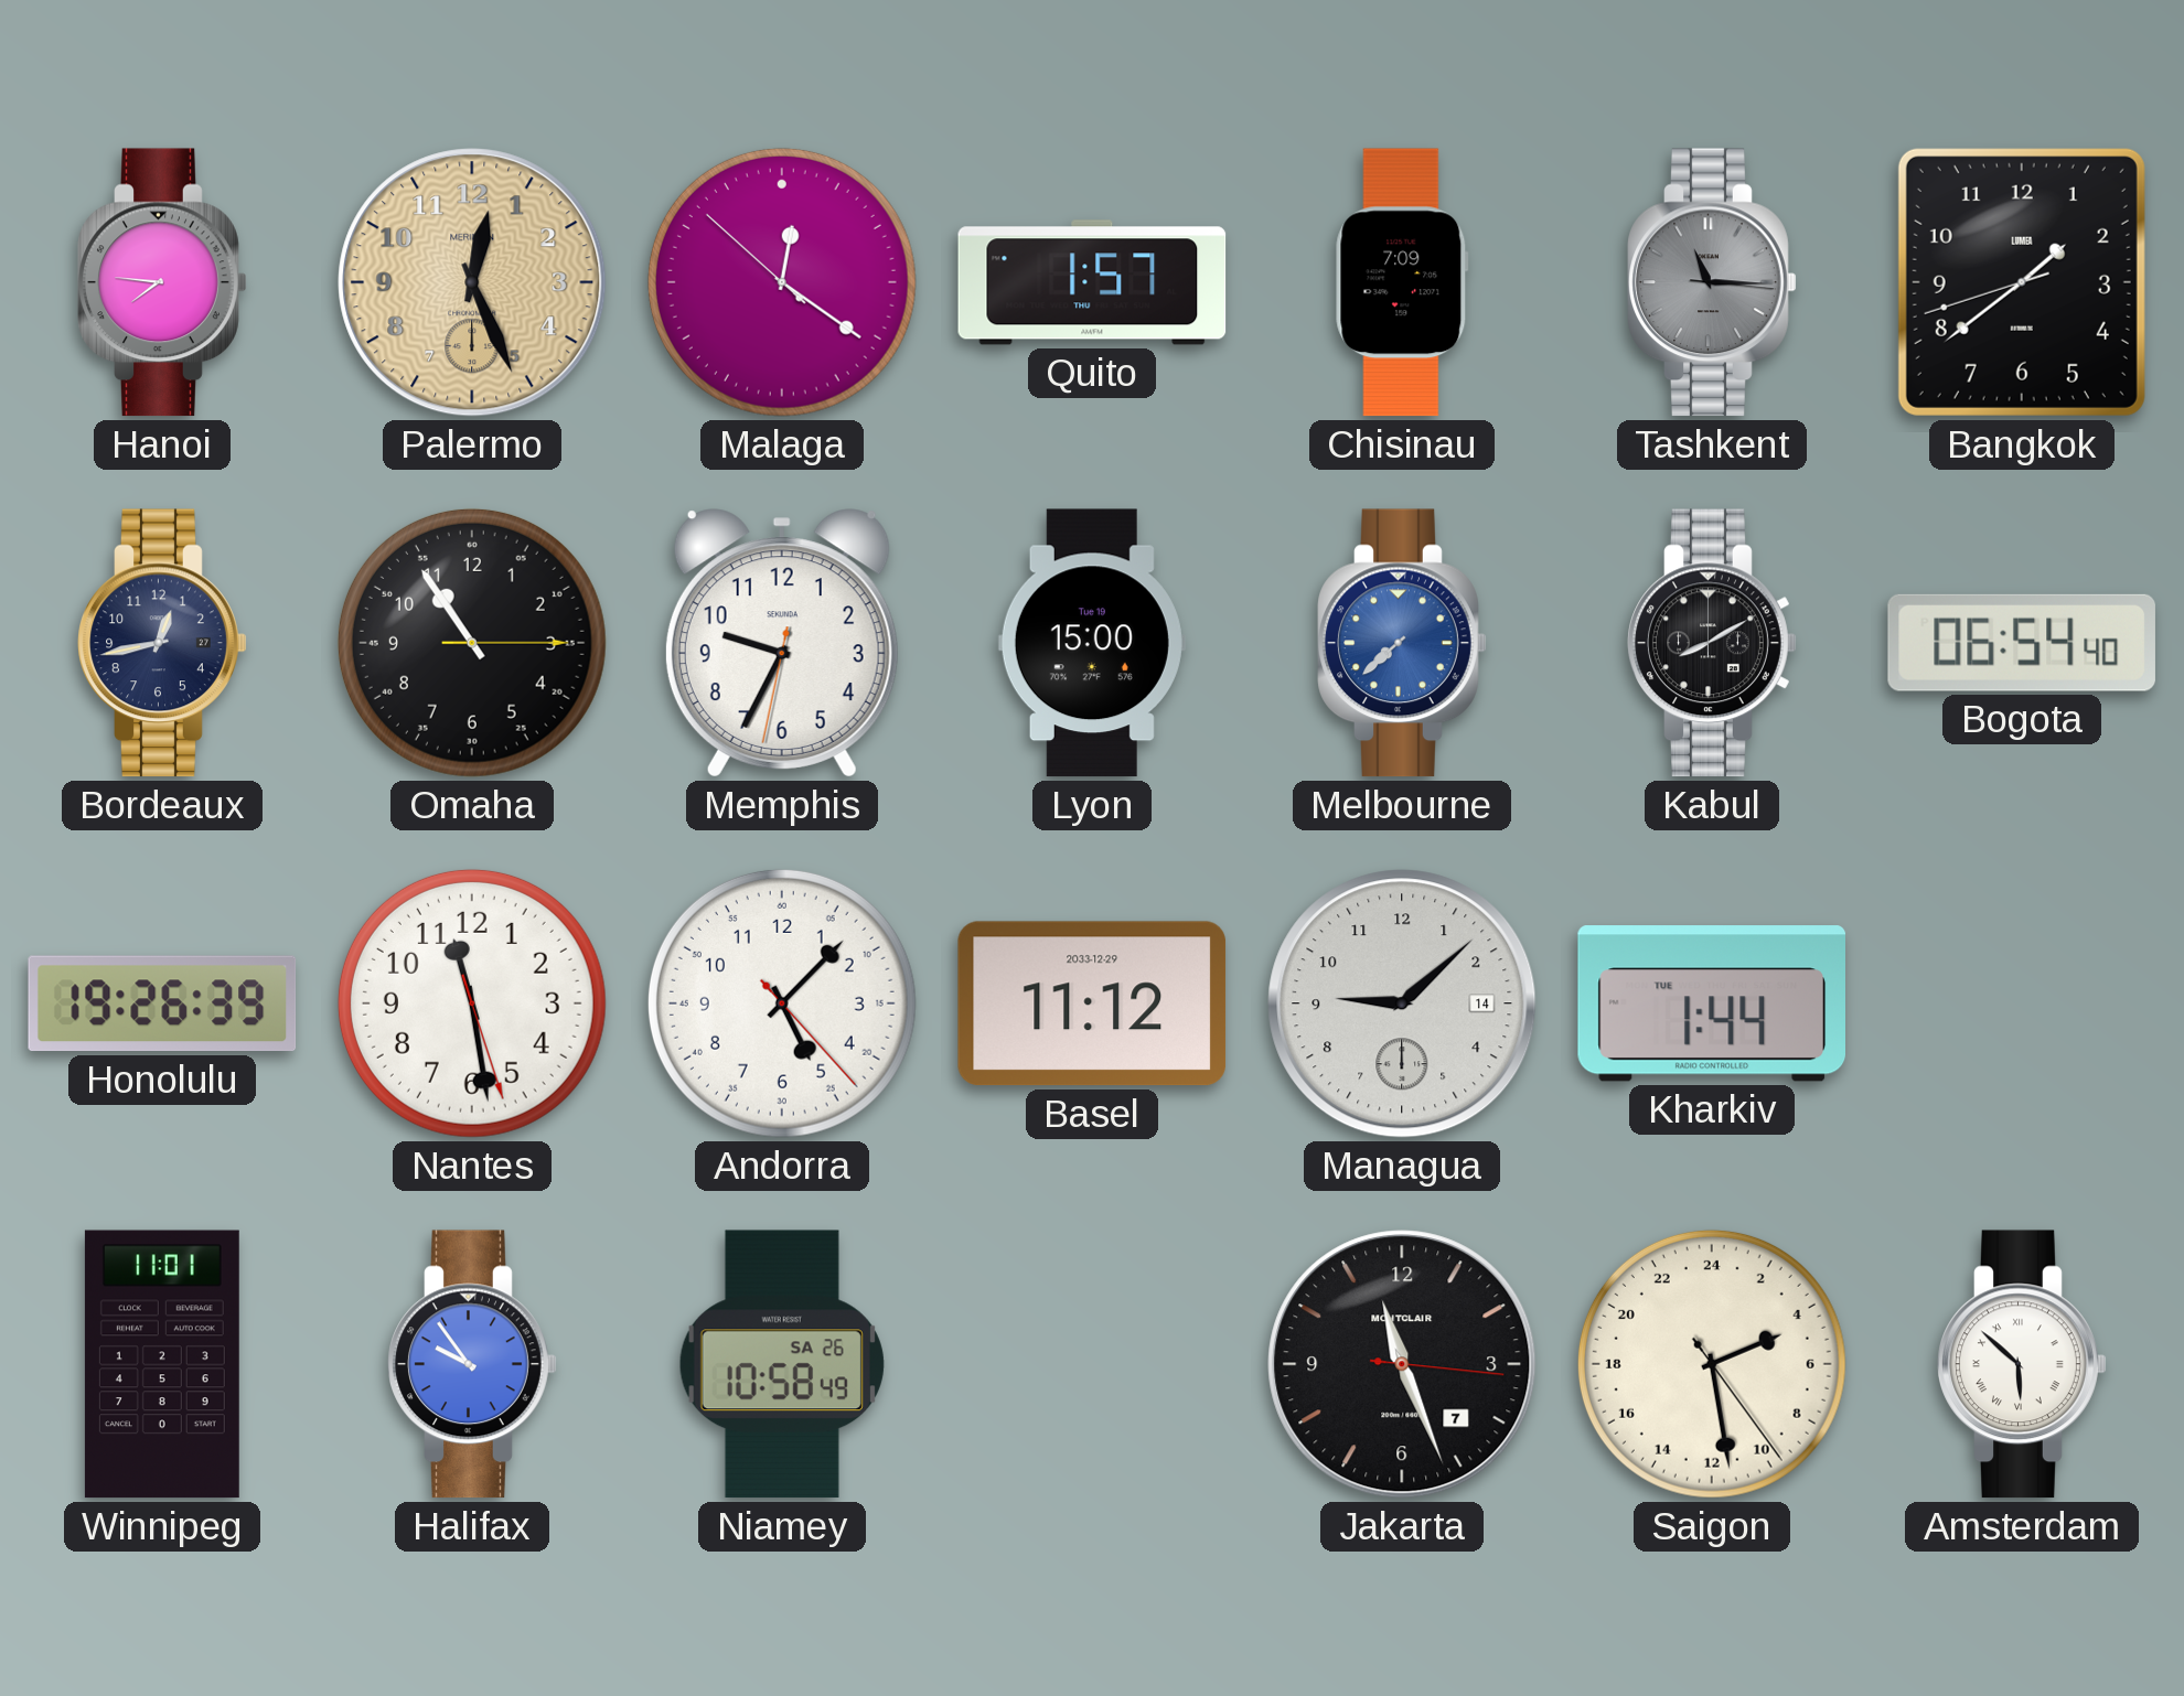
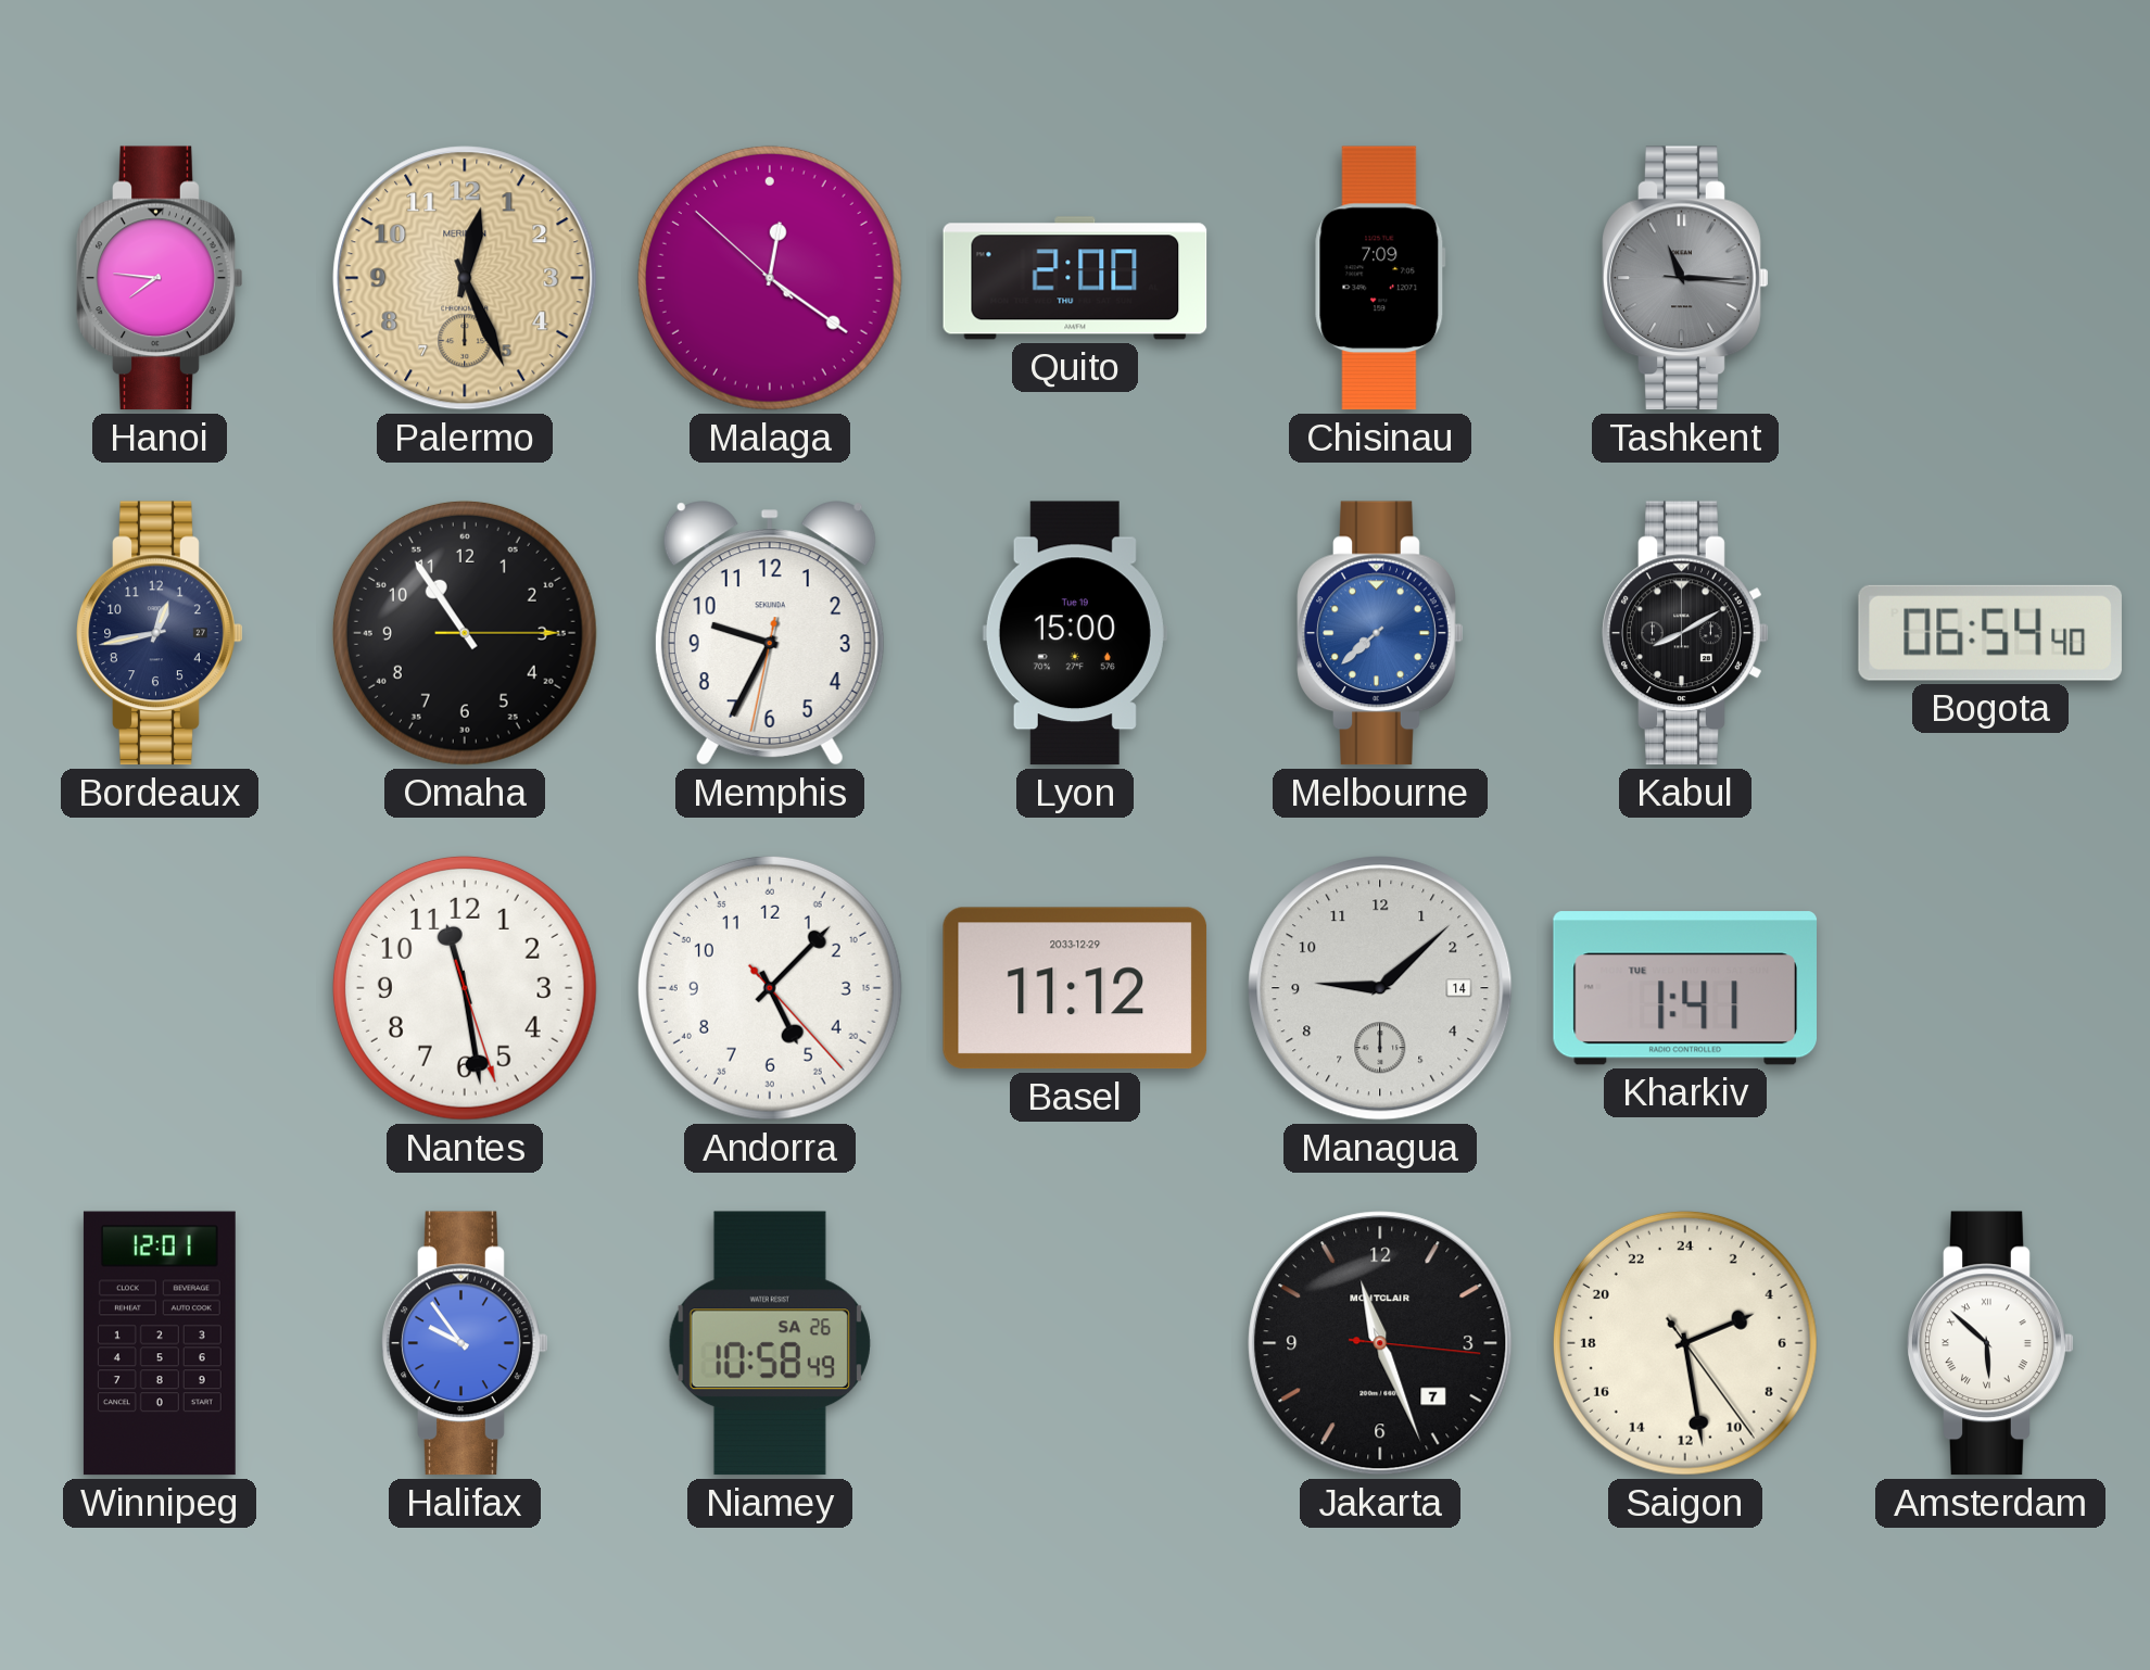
Quito: 1:57 -> 2:00
Bangkok: 1:38 -> none
Honolulu: 19:26 -> none
Kharkiv: 1:44 -> 1:41
Winnipeg: 11:01 -> 12:01
